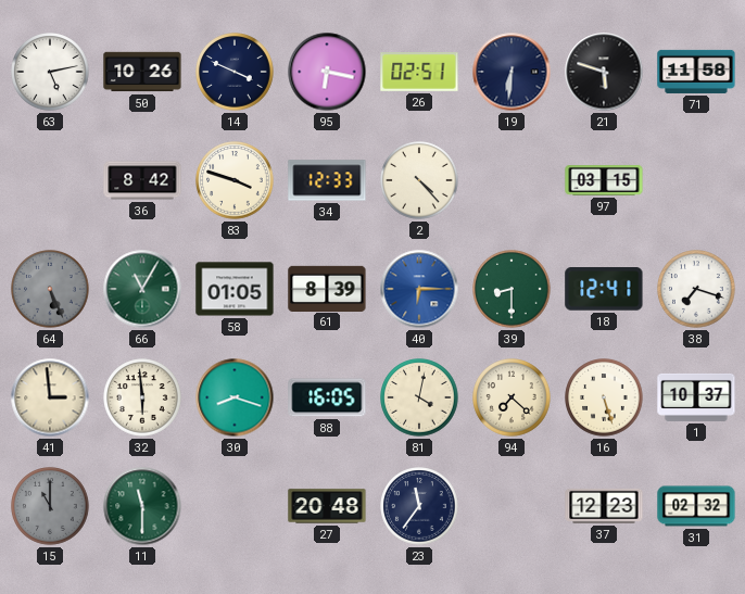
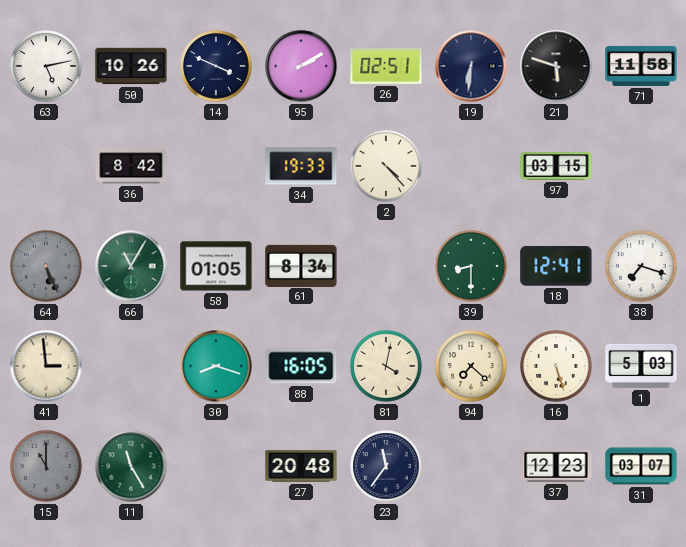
95: 6:17 -> 2:10
83: 3:48 -> none
34: 12:33 -> 19:33
61: 8:39 -> 8:34
40: 6:15 -> none
32: 5:59 -> none
1: 10:37 -> 5:03
11: 11:30 -> 11:25
31: 02:32 -> 03:07
